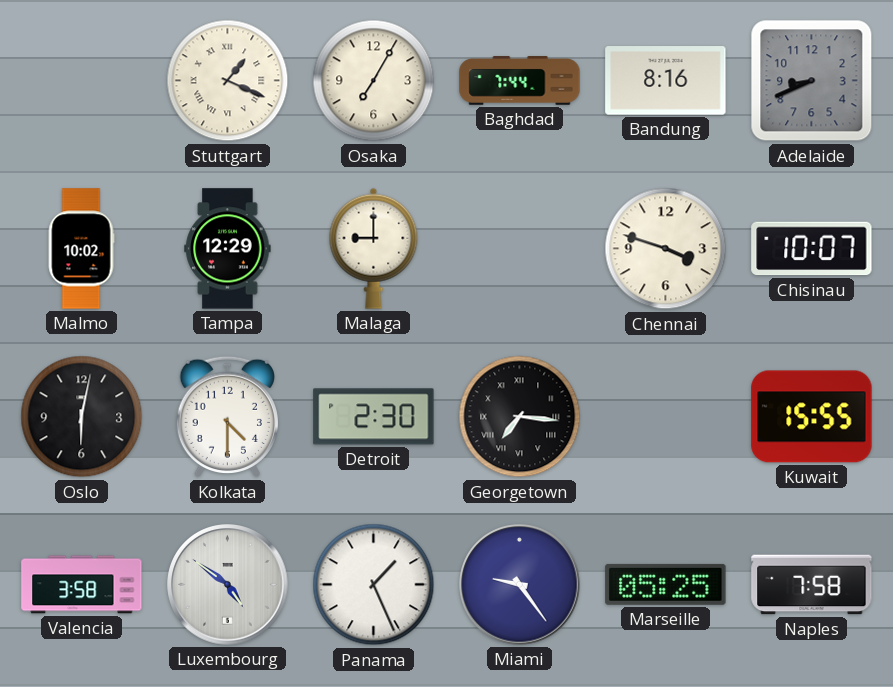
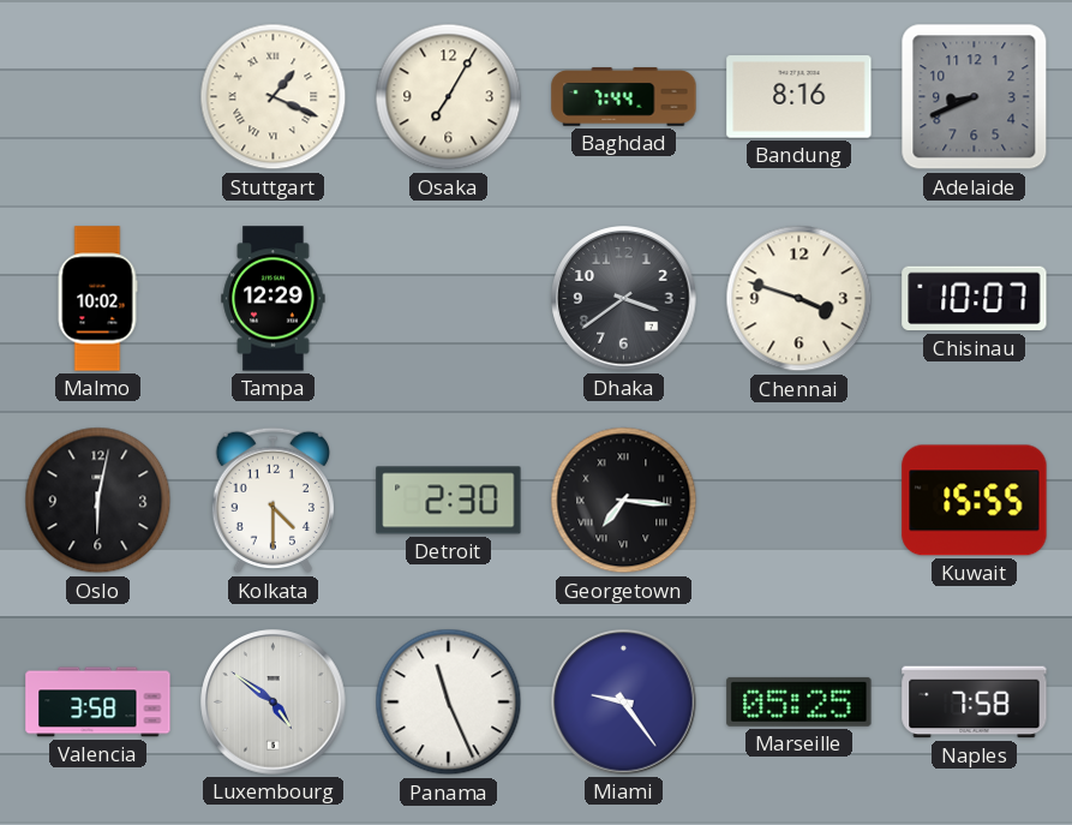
Malaga: 9:00 -> none
Dhaka: none -> 3:39
Panama: 1:26 -> 11:26
